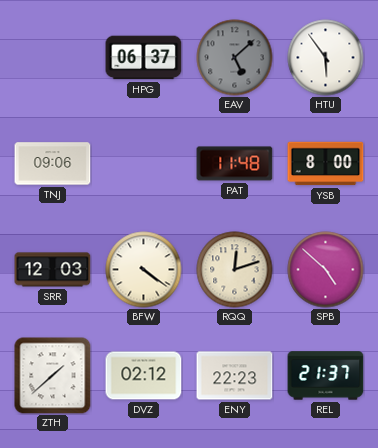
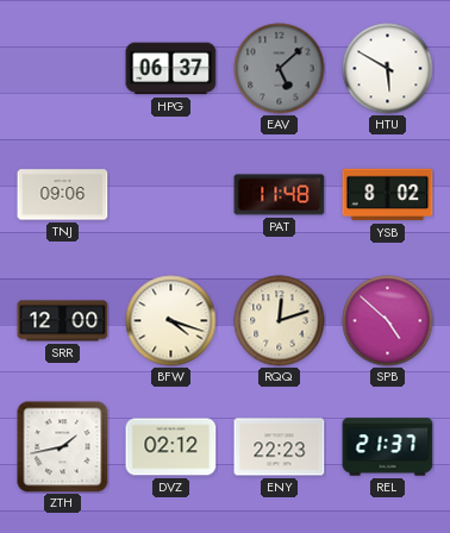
HTU: 5:54 -> 5:50
YSB: 8:00 -> 8:02
SRR: 12:03 -> 12:00
BFW: 4:21 -> 4:18
ZTH: 1:38 -> 1:43
